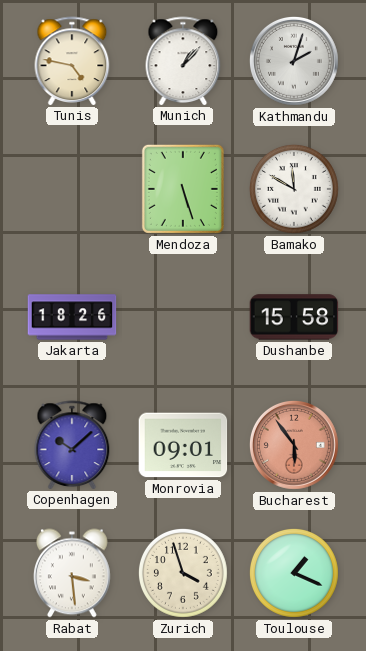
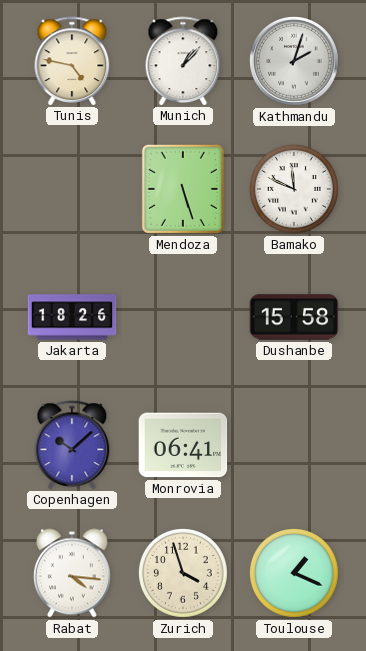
Bamako: 11:50 -> 11:49
Monrovia: 09:01 -> 06:41
Bucharest: 5:54 -> none
Rabat: 3:29 -> 4:16
